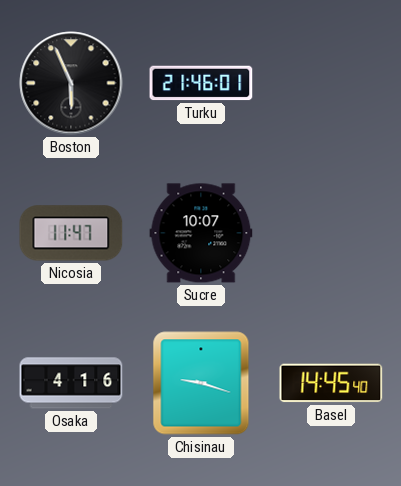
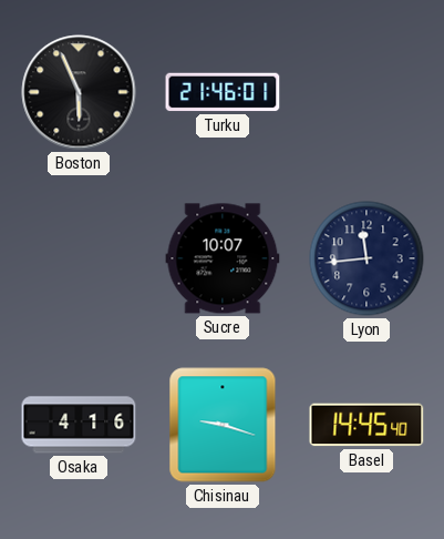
Nicosia: 11:47 -> none
Lyon: none -> 11:44
